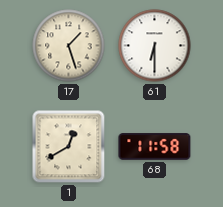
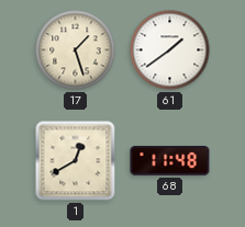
61: 6:30 -> 1:39
68: 11:58 -> 11:48
